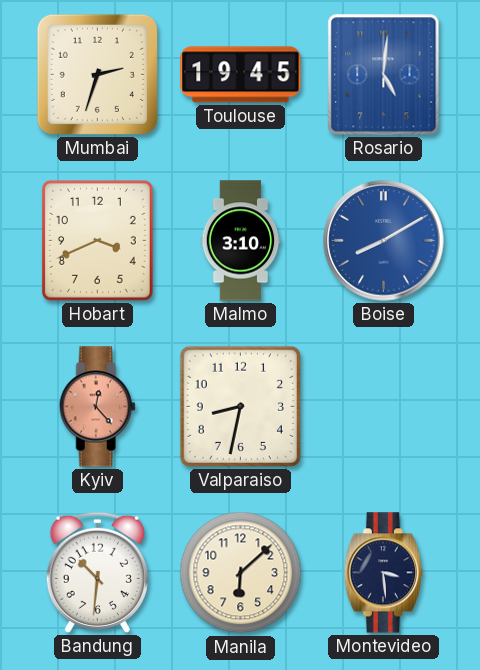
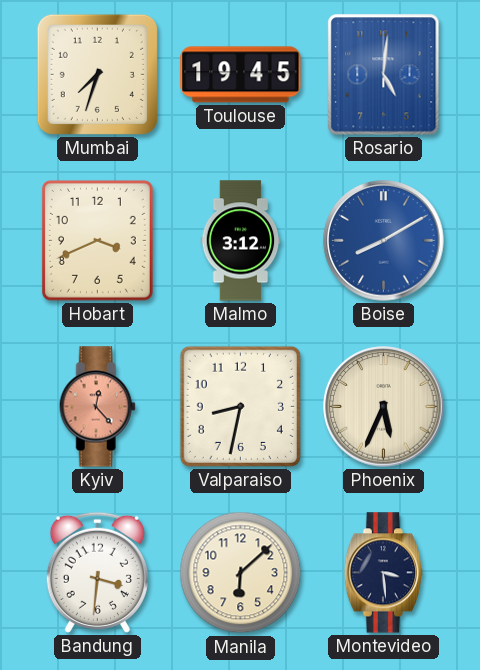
Mumbai: 2:33 -> 7:33
Malmo: 3:10 -> 3:12
Phoenix: none -> 5:34
Bandung: 10:31 -> 3:31
